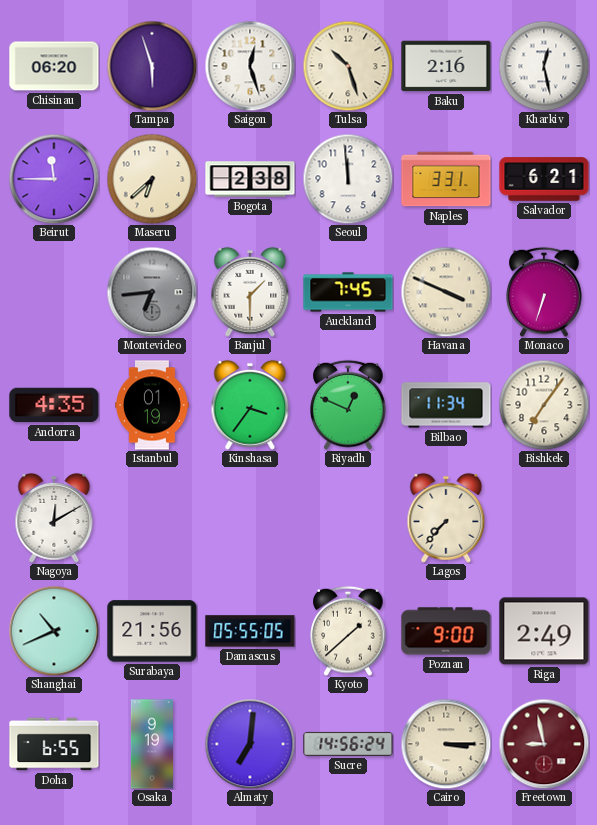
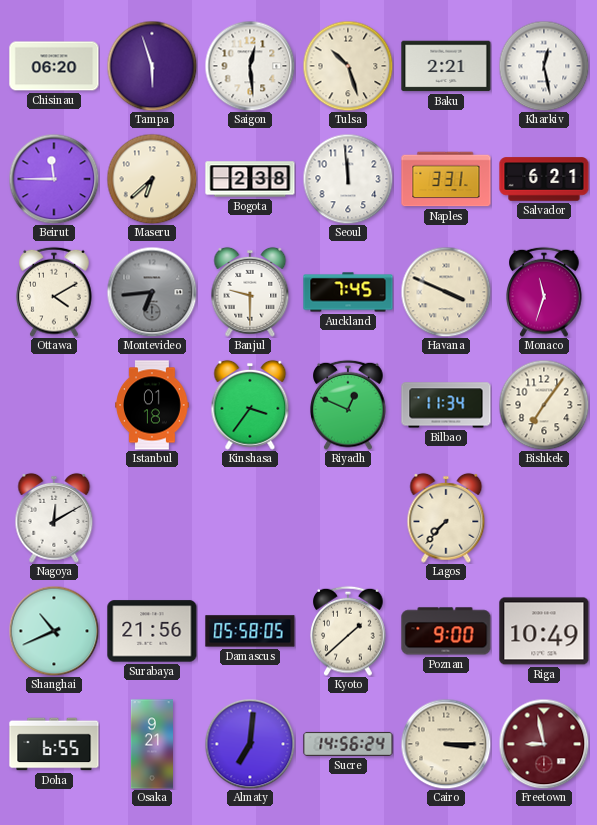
Saigon: 12:27 -> 12:29
Baku: 2:16 -> 2:21
Ottawa: none -> 4:10
Banjul: 1:30 -> 9:30
Monaco: 6:33 -> 11:33
Andorra: 4:35 -> none
Istanbul: 01:19 -> 01:18
Damascus: 05:55 -> 05:58
Riga: 2:49 -> 10:49
Osaka: 9:19 -> 9:21
